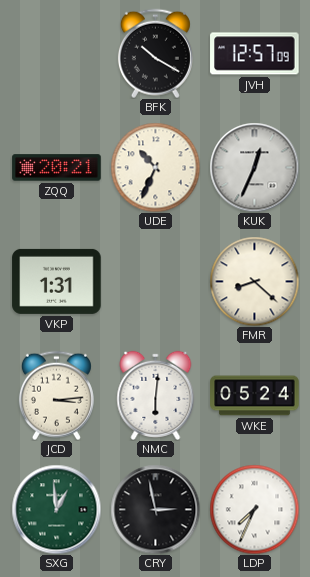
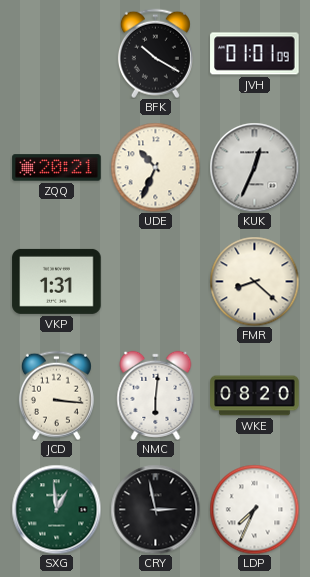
JVH: 12:57 -> 01:01
JCD: 3:14 -> 3:16
WKE: 05:24 -> 08:20
